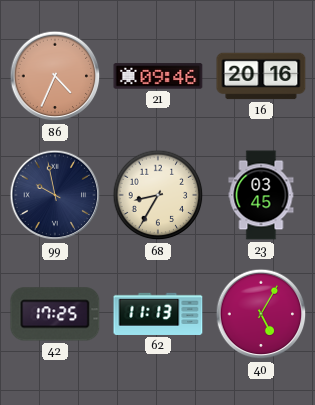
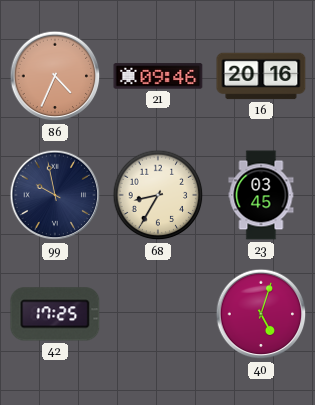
62: 11:13 -> none
40: 5:05 -> 5:03
